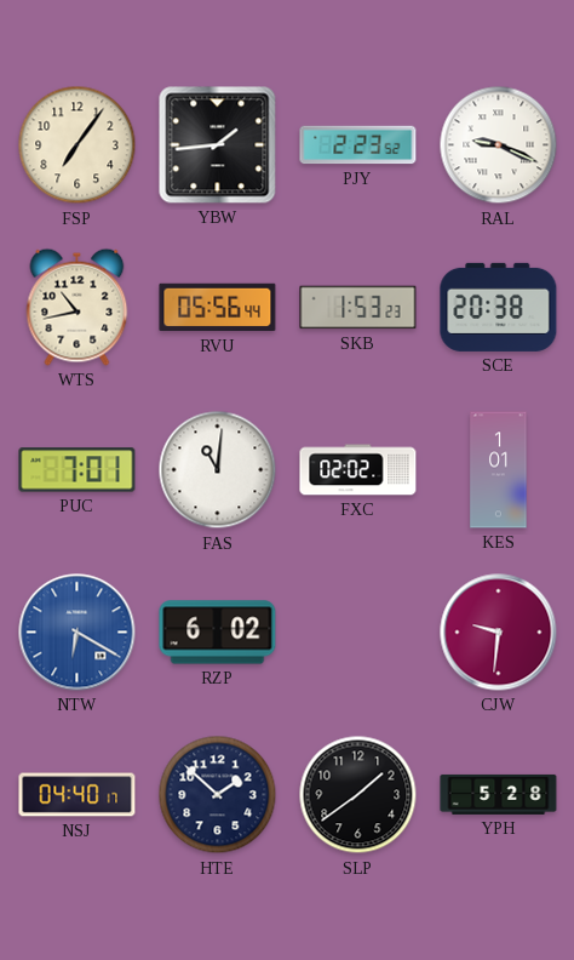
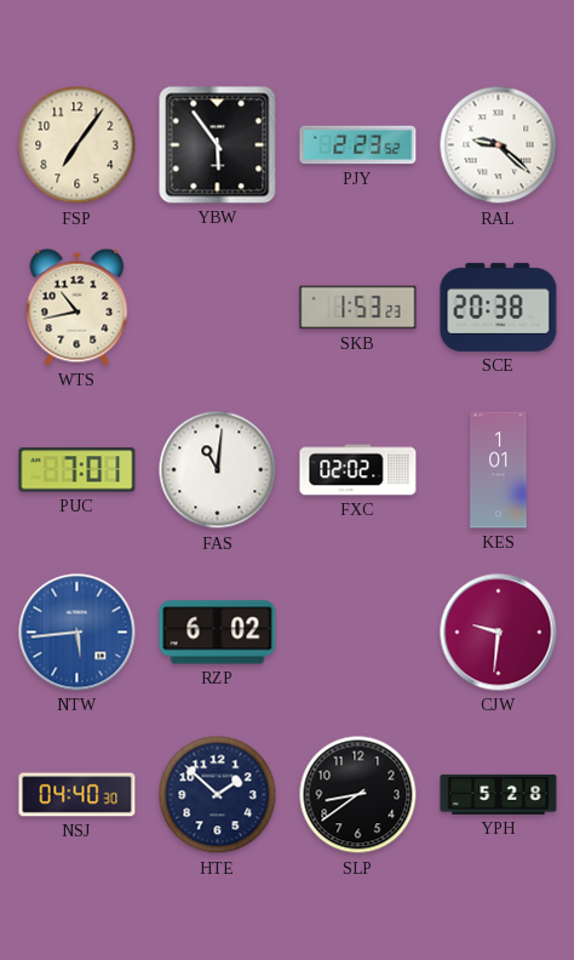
YBW: 1:44 -> 5:54
RAL: 9:19 -> 9:22
RVU: 05:56 -> none
NTW: 6:20 -> 5:44
NSJ: 04:40:17 -> 04:40:30
SLP: 1:39 -> 8:39
